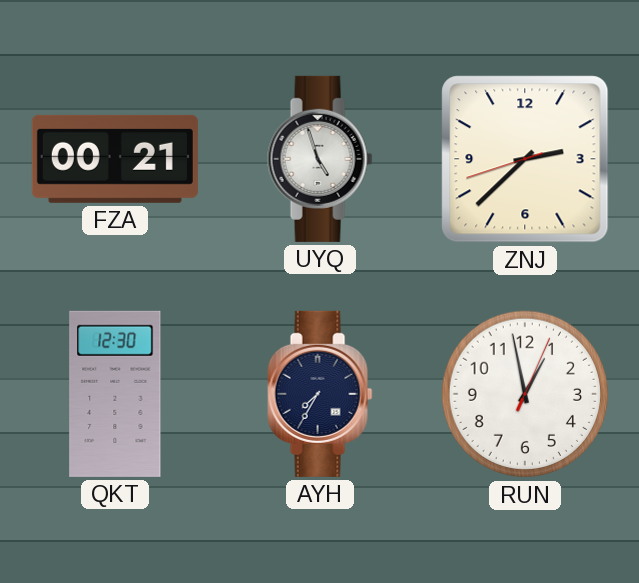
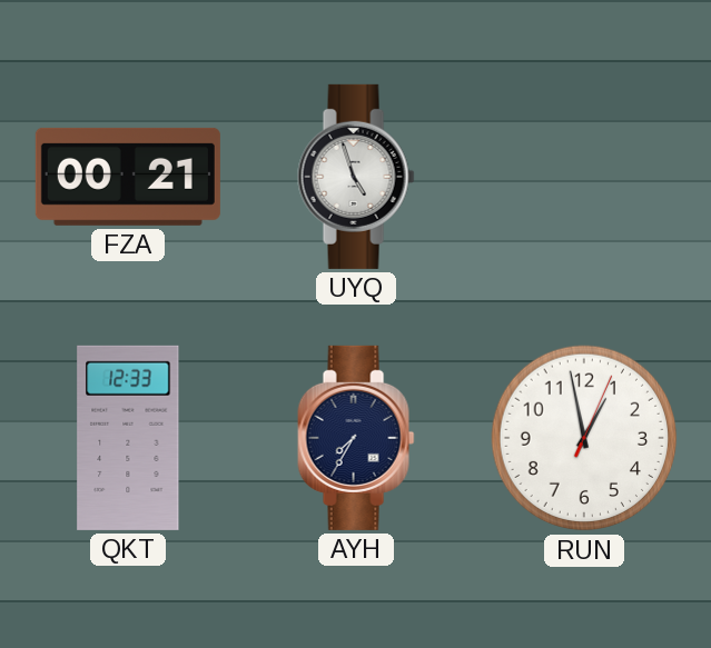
ZNJ: 2:37 -> none
QKT: 12:30 -> 12:33
